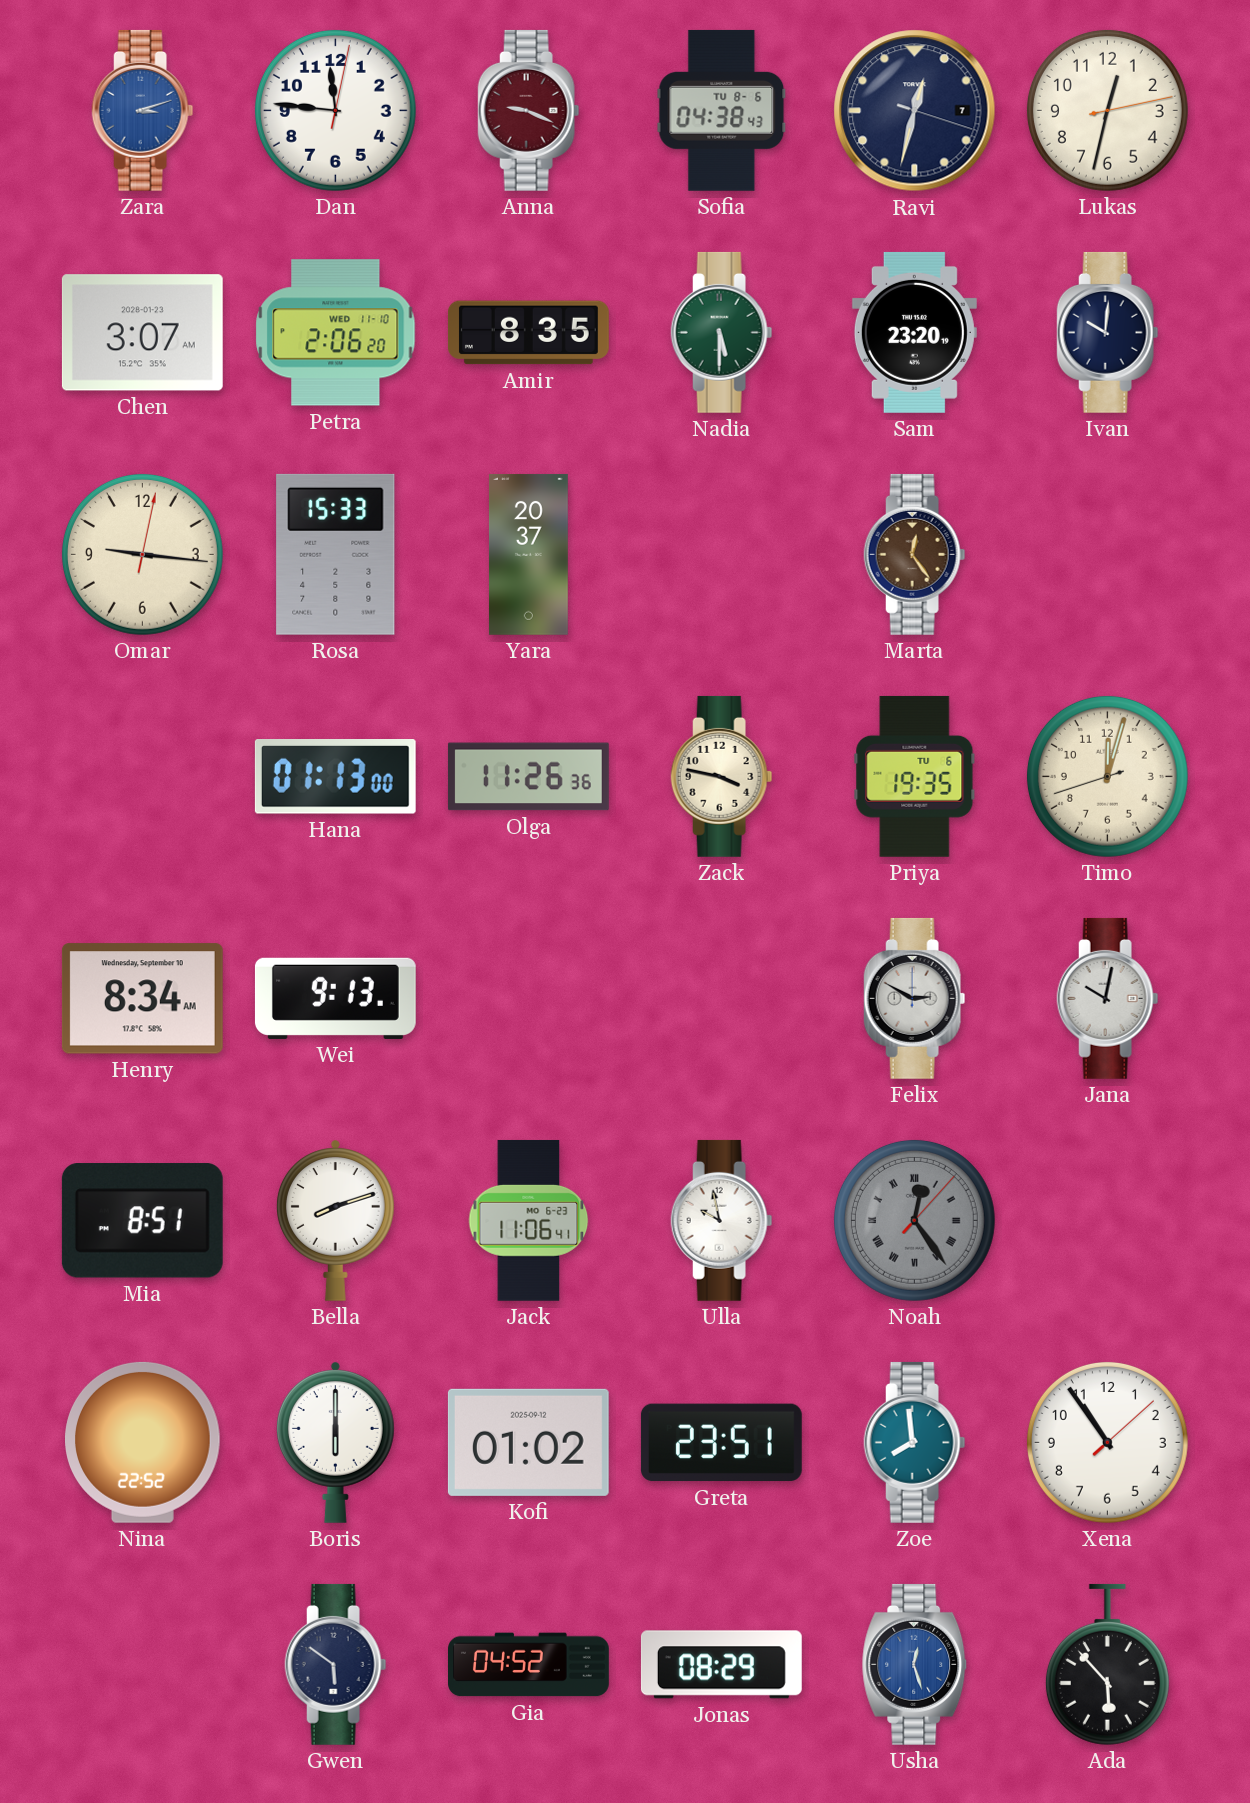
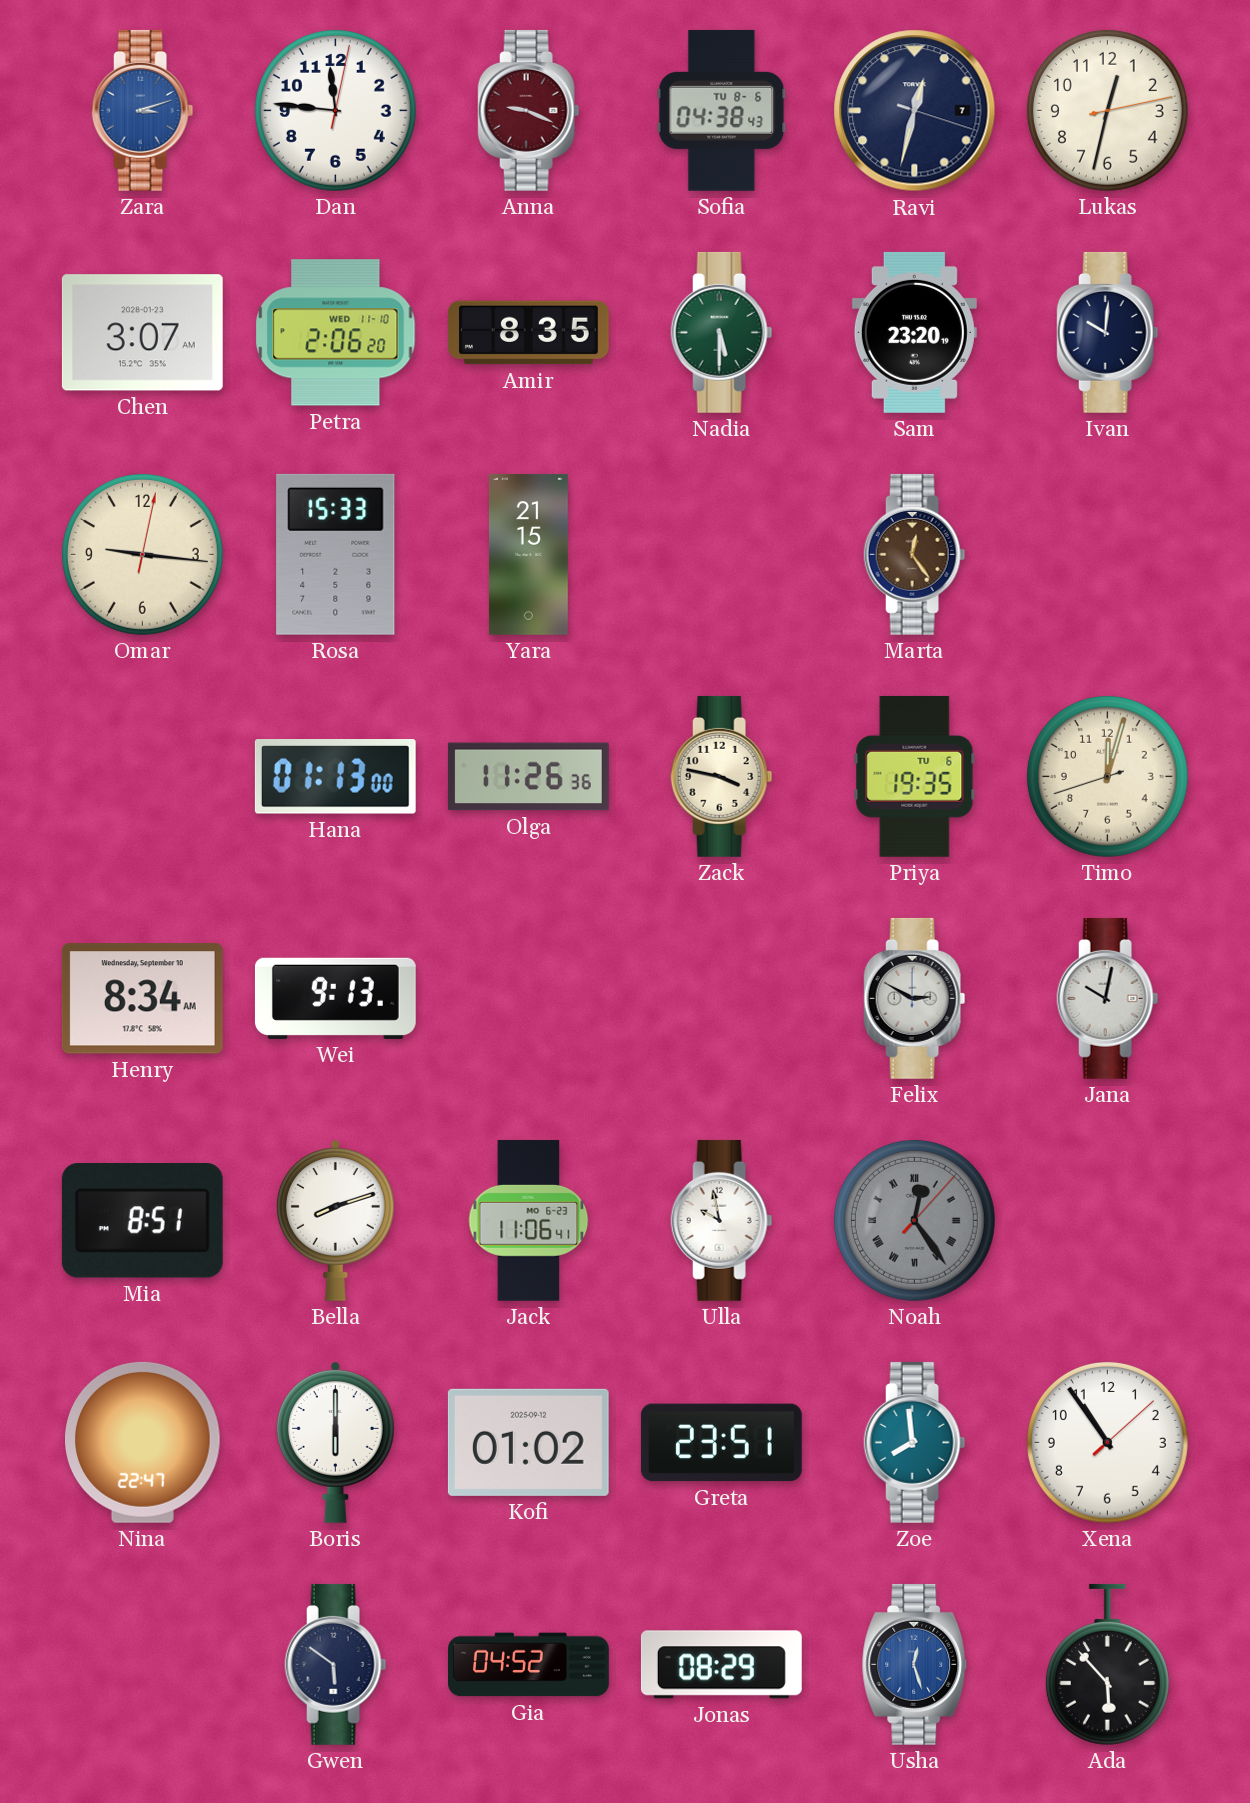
Yara: 20:37 -> 21:15
Nina: 22:52 -> 22:47
